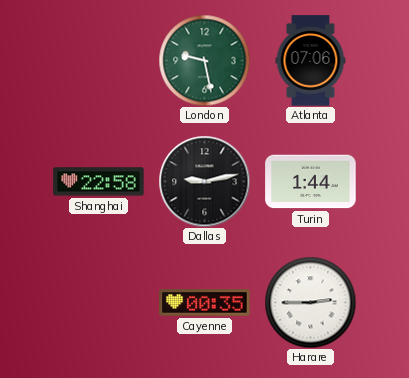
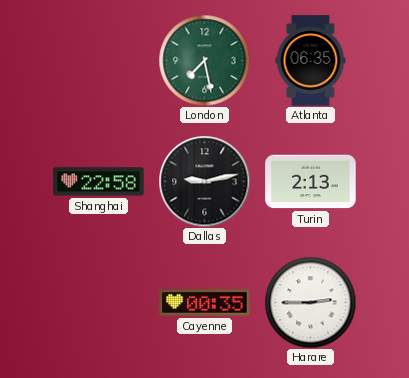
London: 9:28 -> 7:28
Atlanta: 07:06 -> 06:35
Turin: 1:44 -> 2:13
